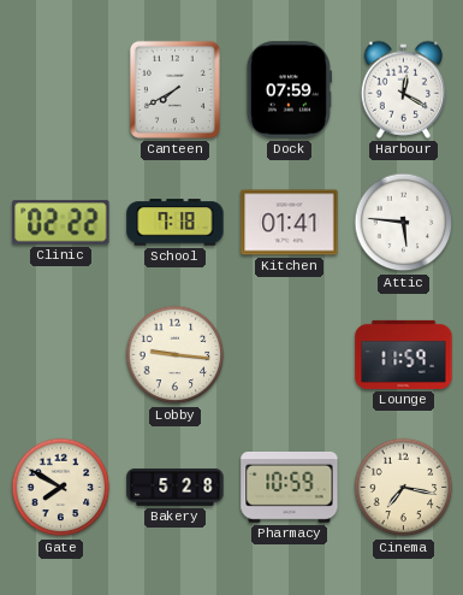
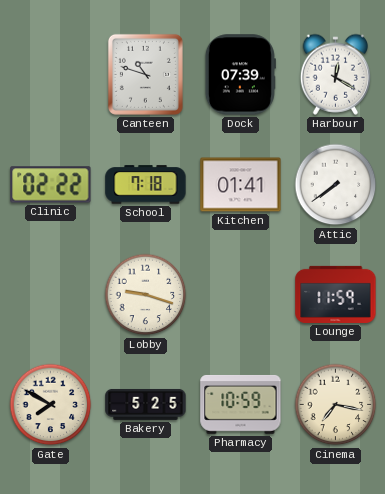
Canteen: 7:40 -> 10:48
Dock: 07:59 -> 07:39
Attic: 5:46 -> 7:39
Lobby: 9:16 -> 9:18
Bakery: 5:28 -> 5:25
